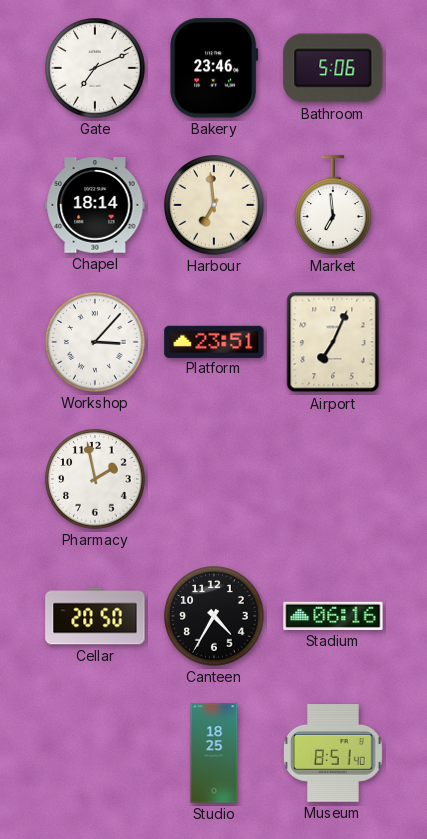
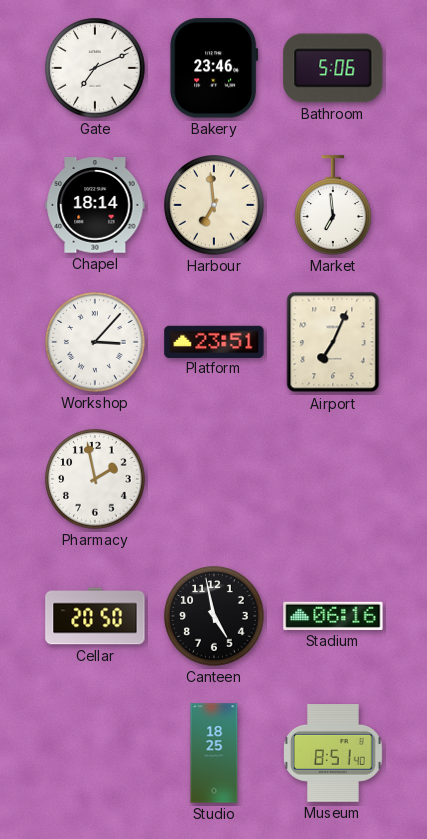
Canteen: 4:35 -> 4:58
